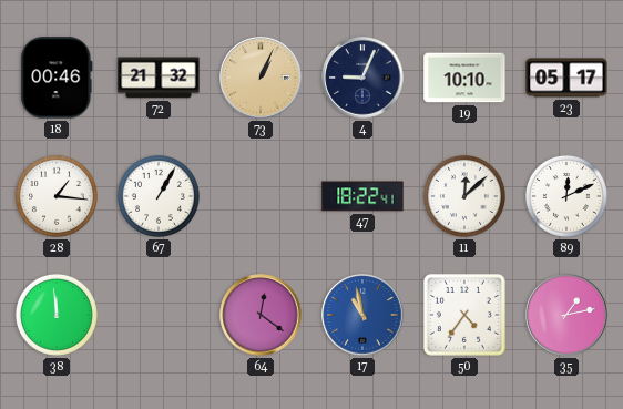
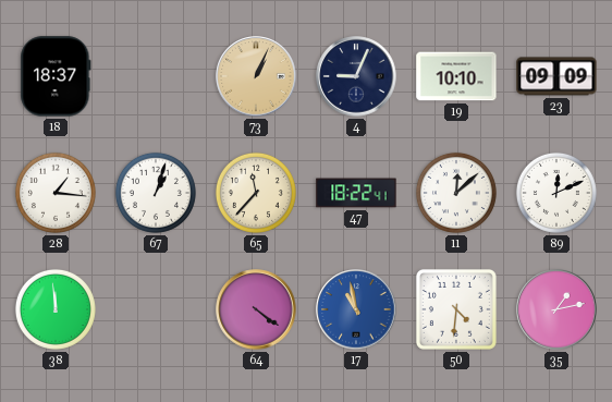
18: 00:46 -> 18:37
72: 21:32 -> none
23: 05:17 -> 09:09
67: 1:05 -> 1:03
65: none -> 11:37
64: 12:21 -> 4:21
50: 4:36 -> 4:31
